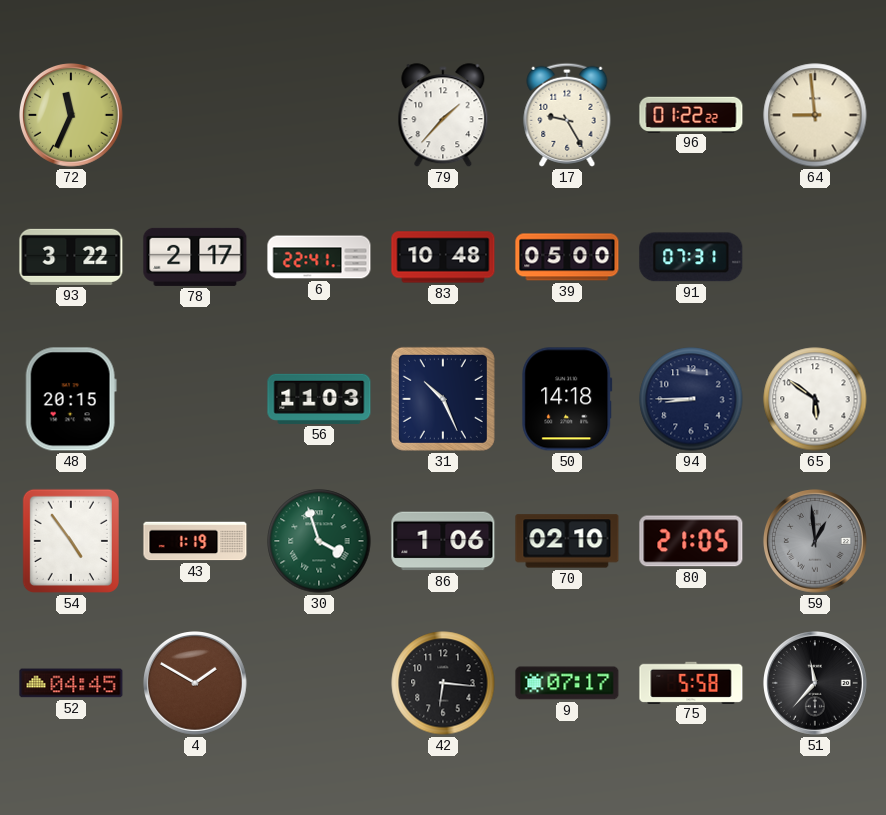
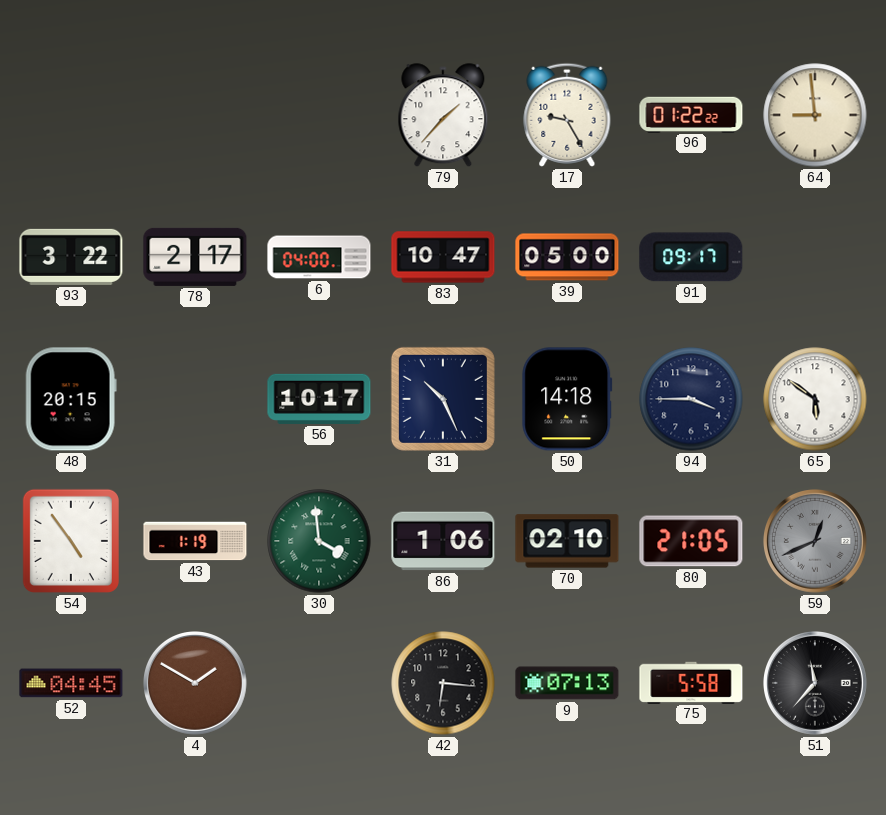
72: 11:34 -> none
6: 22:41 -> 04:00
83: 10:48 -> 10:47
91: 07:31 -> 09:17
56: 11:03 -> 10:17
94: 8:45 -> 3:45
30: 3:57 -> 3:59
59: 12:59 -> 12:41
9: 07:17 -> 07:13
